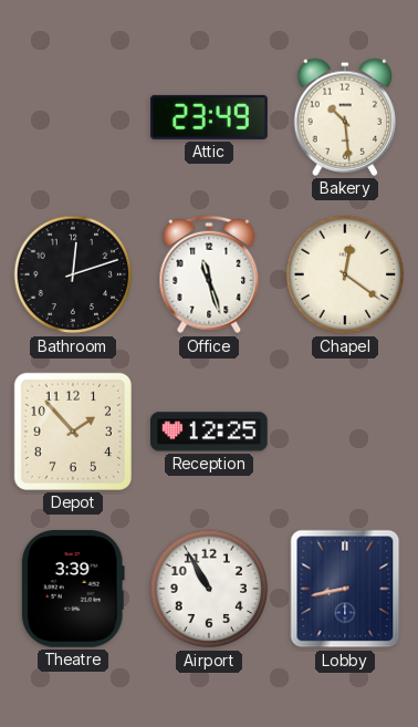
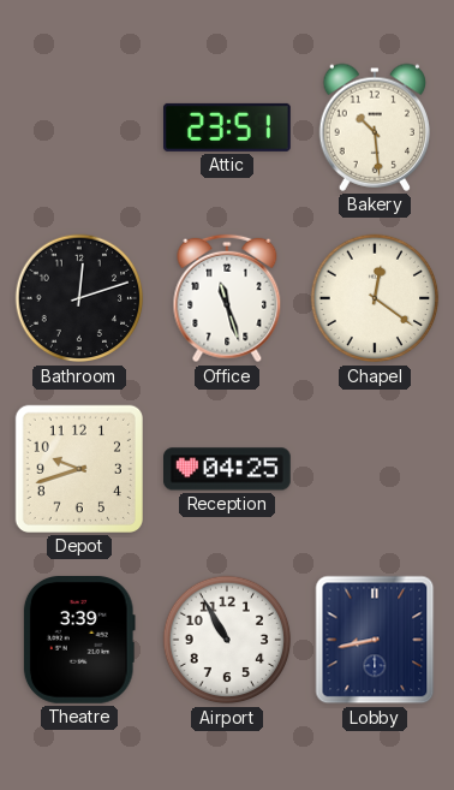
Attic: 23:49 -> 23:51
Depot: 1:53 -> 9:42
Reception: 12:25 -> 04:25
